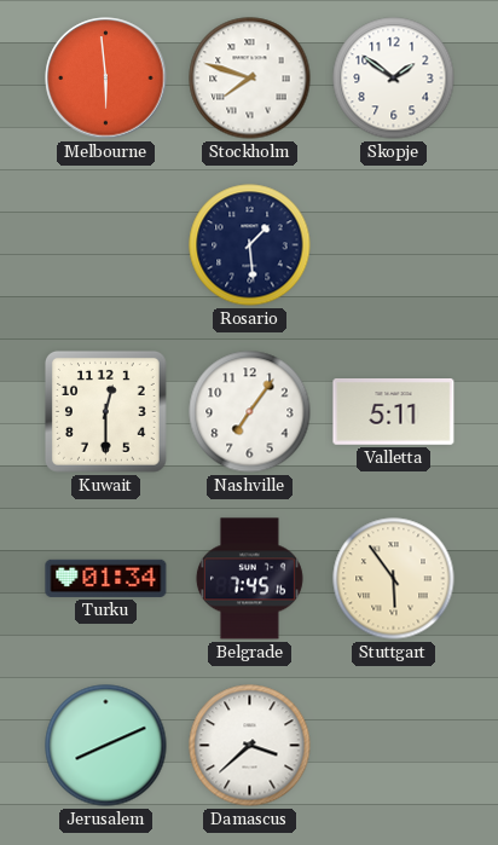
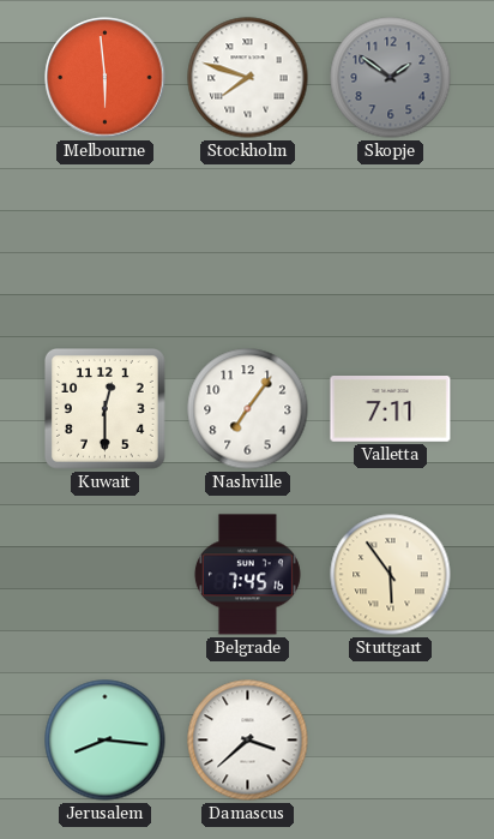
Skopje dial: white -> grey
Rosario: 1:29 -> none
Valletta: 5:11 -> 7:11
Turku: 01:34 -> none
Jerusalem: 8:11 -> 8:16
